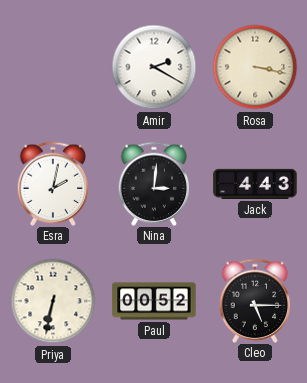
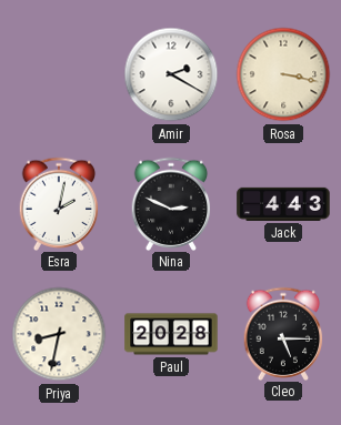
Nina: 3:01 -> 2:49
Priya: 6:32 -> 8:32
Paul: 00:52 -> 20:28
